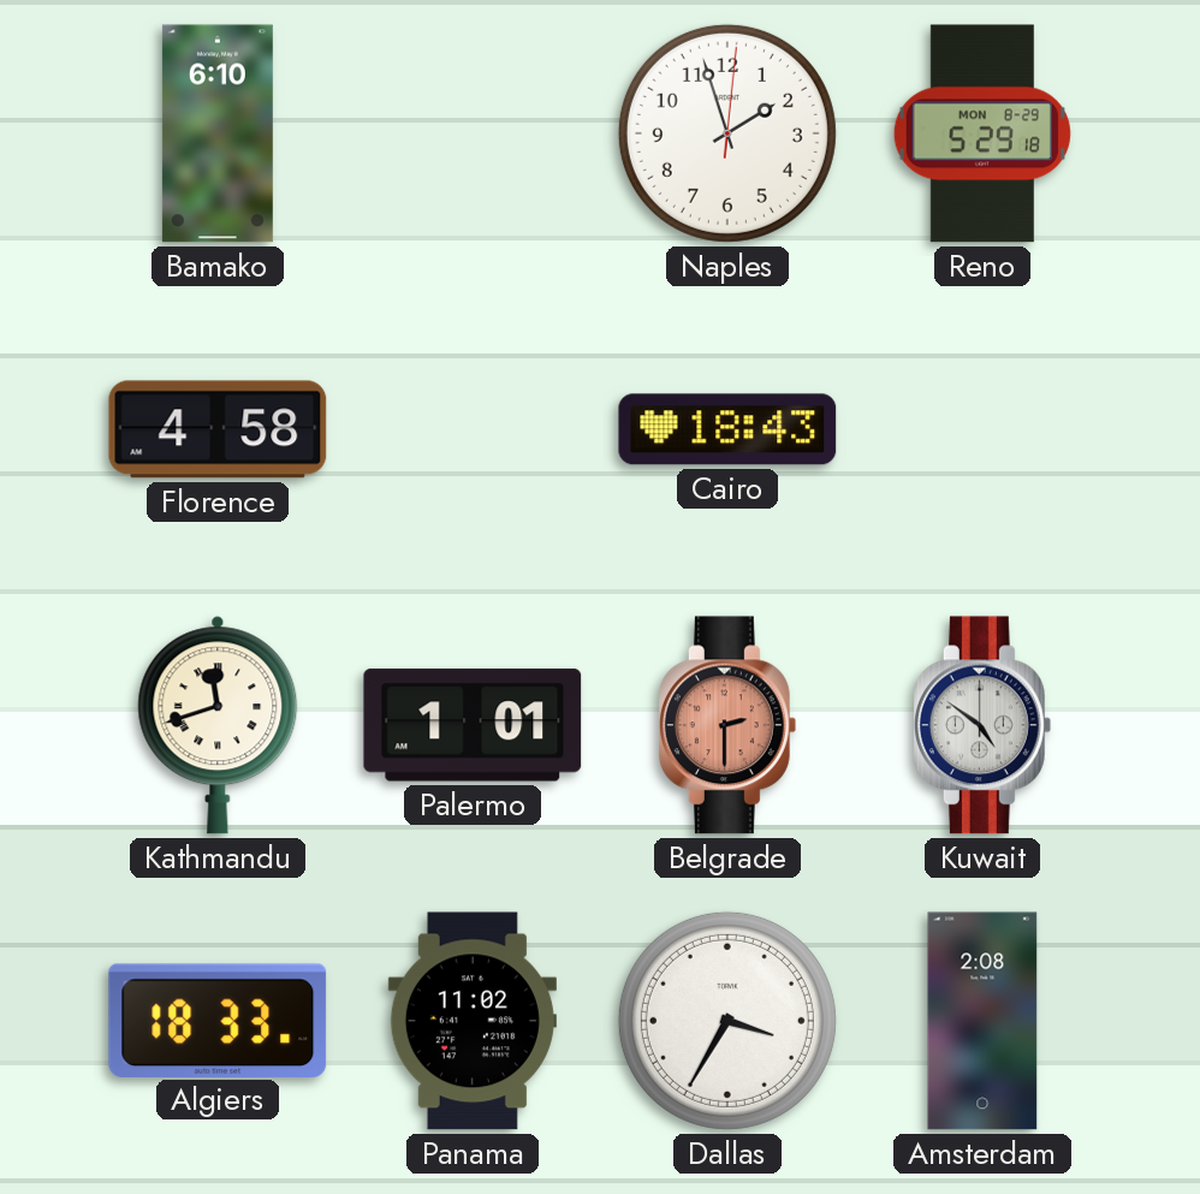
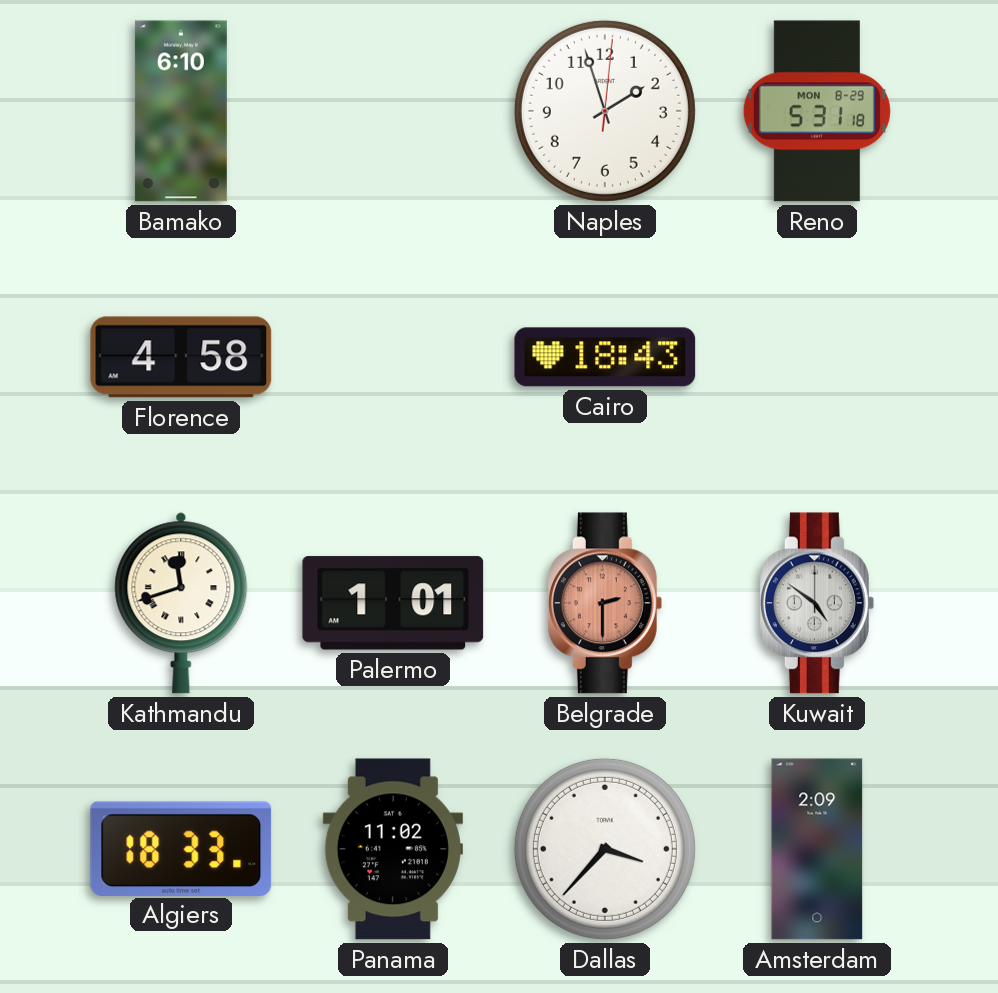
Reno: 5:29 -> 5:31
Dallas: 3:35 -> 3:37
Amsterdam: 2:08 -> 2:09
